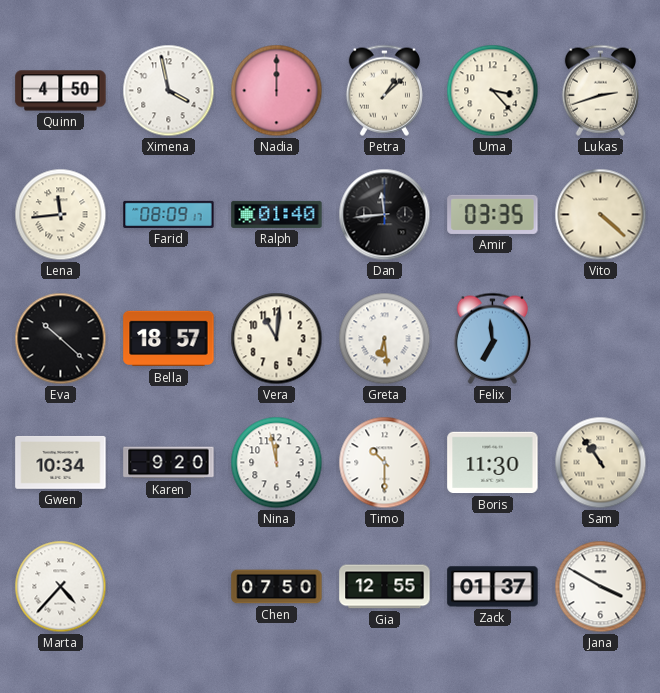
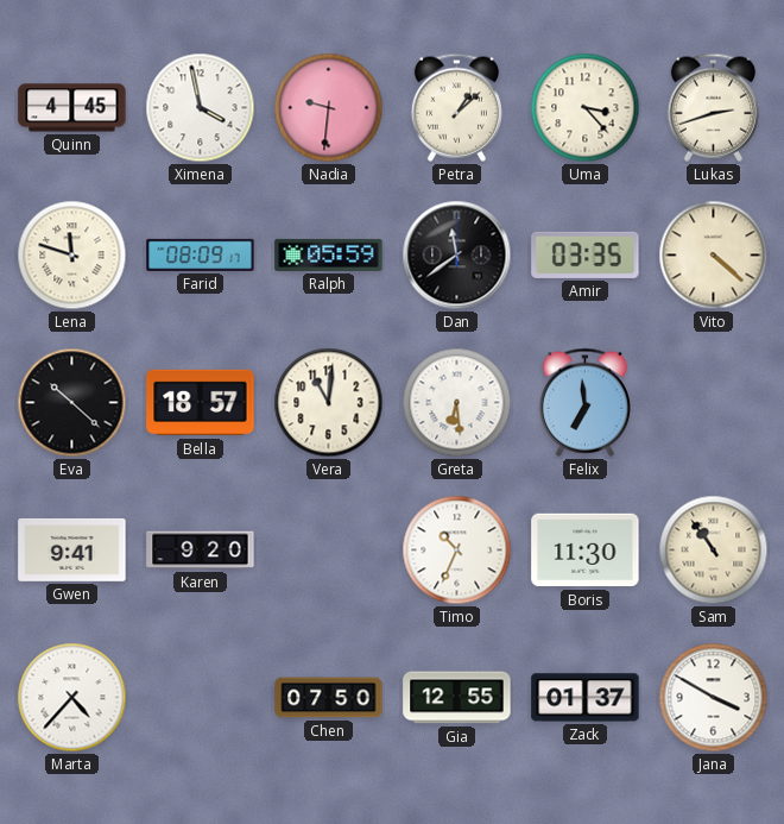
Quinn: 4:50 -> 4:45
Nadia: 12:00 -> 9:31
Lena: 11:44 -> 11:48
Ralph: 01:40 -> 05:59
Dan: 11:44 -> 11:39
Gwen: 10:34 -> 9:41
Nina: 11:58 -> none
Timo: 10:30 -> 10:34
